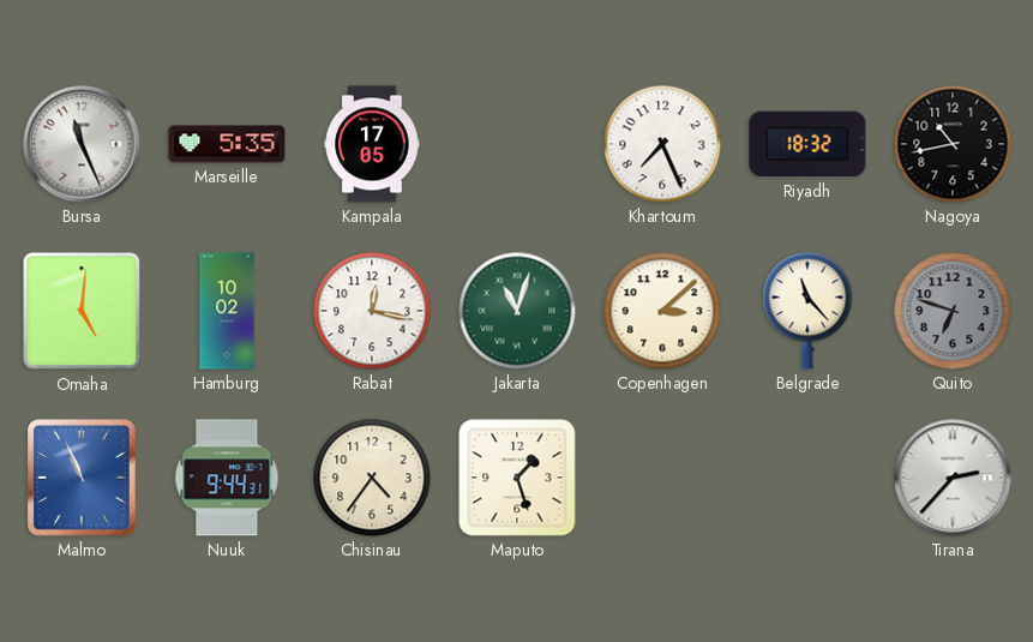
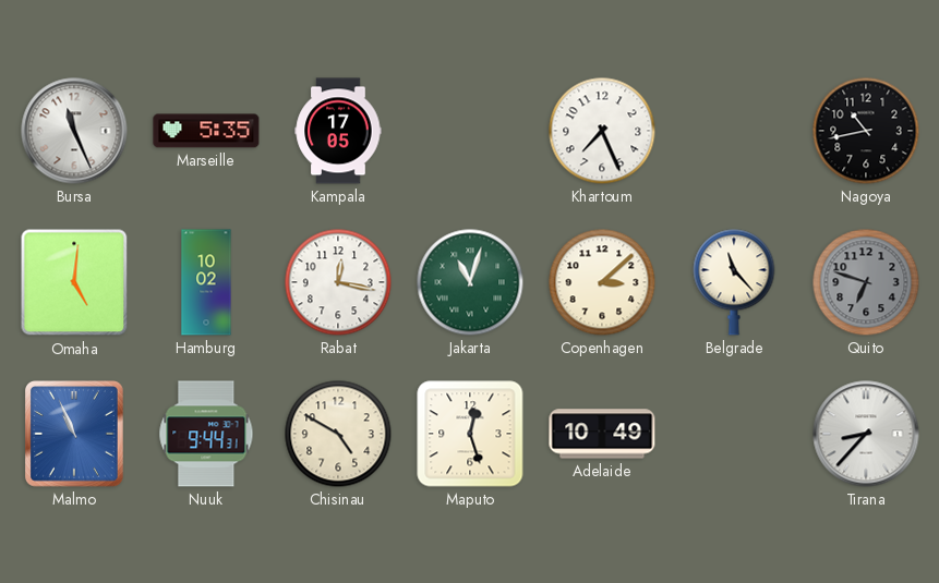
Riyadh: 18:32 -> none
Chisinau: 4:36 -> 4:50
Maputo: 1:27 -> 12:27
Adelaide: none -> 10:49
Tirana: 2:37 -> 8:37
